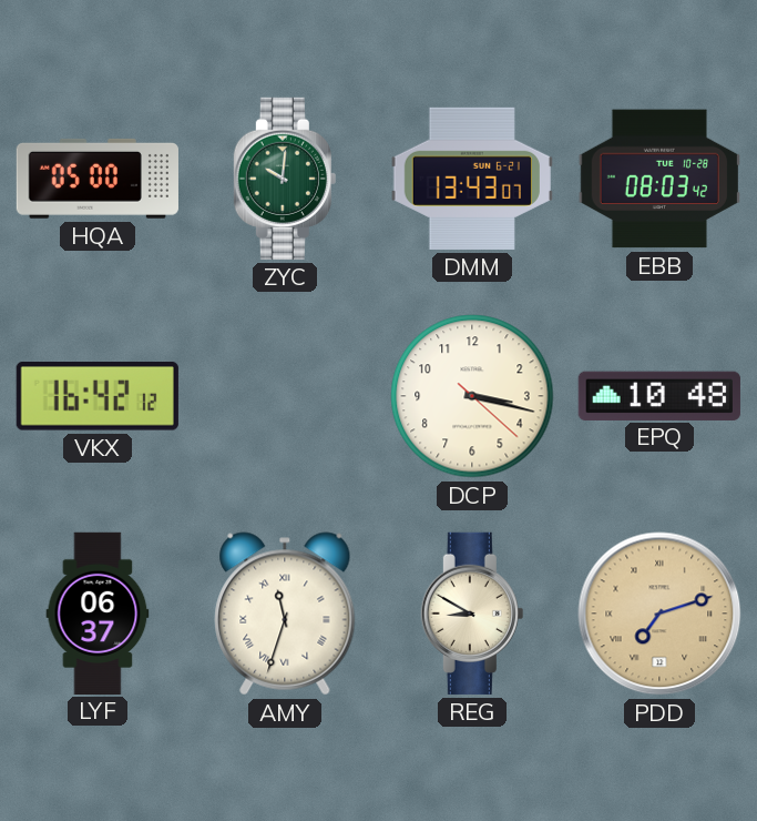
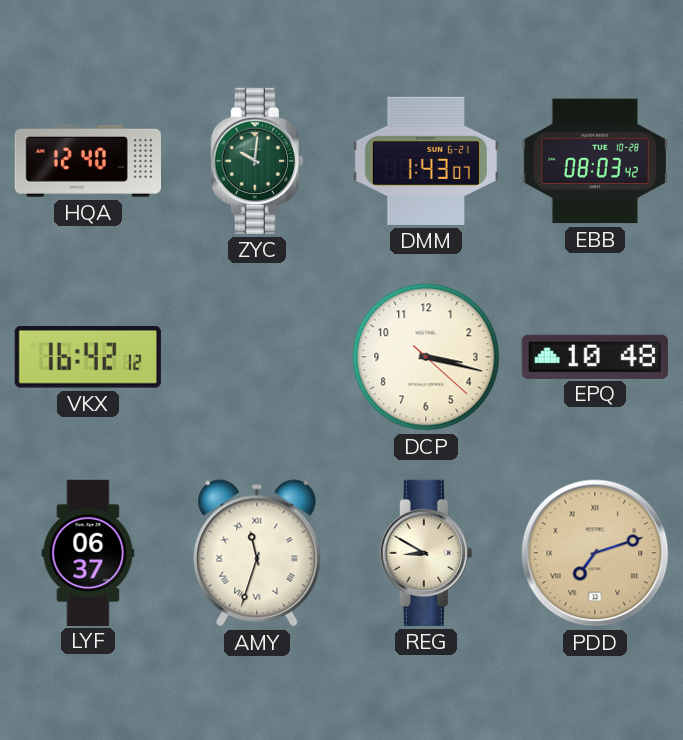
HQA: 05:00 -> 12:40
DMM: 13:43 -> 1:43
